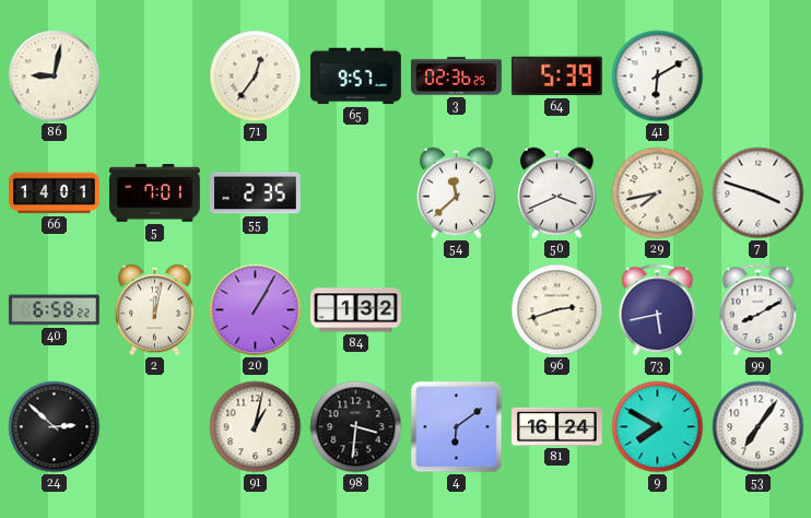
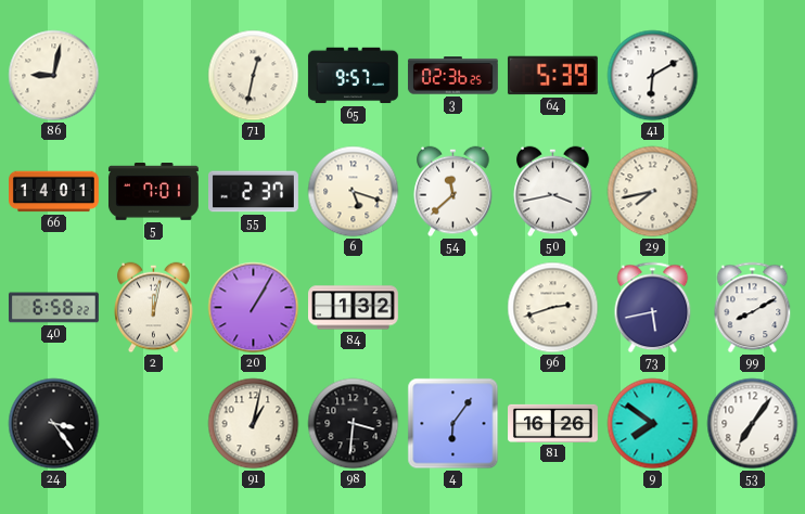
71: 12:36 -> 12:32
55: 2:35 -> 2:37
6: none -> 5:18
50: 3:41 -> 3:43
7: 3:48 -> none
24: 2:52 -> 3:24
4: 6:09 -> 6:06
81: 16:24 -> 16:26
9: 7:50 -> 7:51
